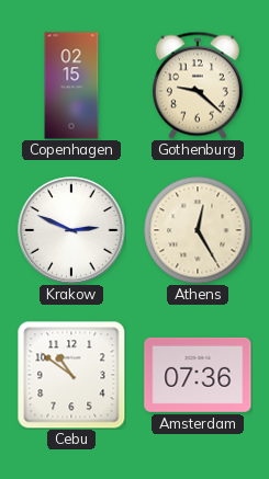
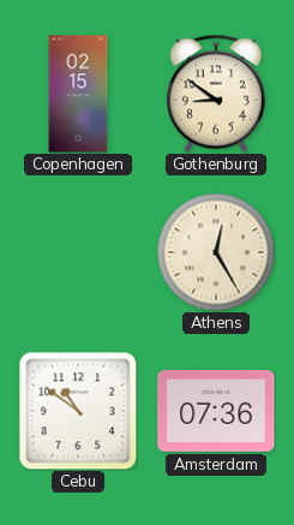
Gothenburg: 9:22 -> 8:51
Krakow: 2:49 -> none
